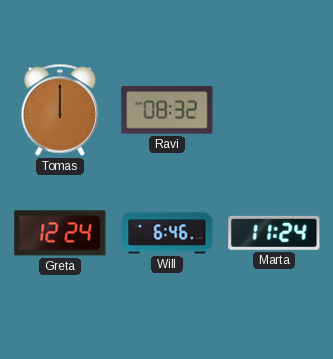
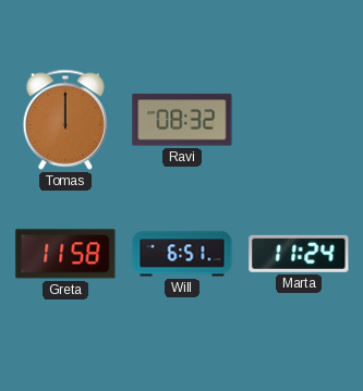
Greta: 12:24 -> 11:58
Will: 6:46 -> 6:51
